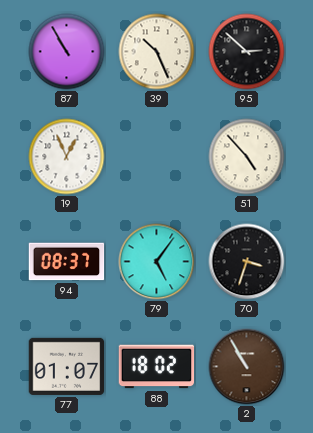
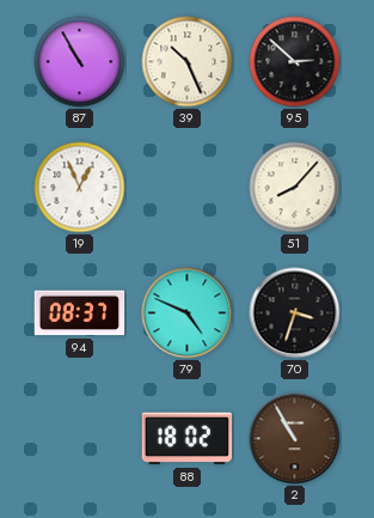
51: 4:53 -> 8:07
79: 5:06 -> 4:49
77: 01:07 -> none
